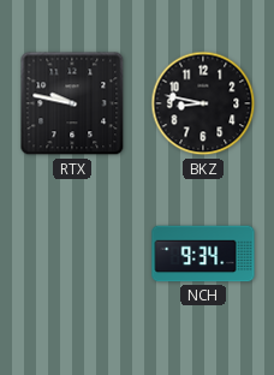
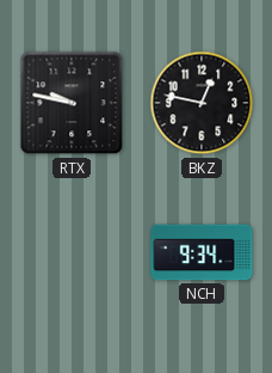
BKZ: 8:47 -> 12:47
